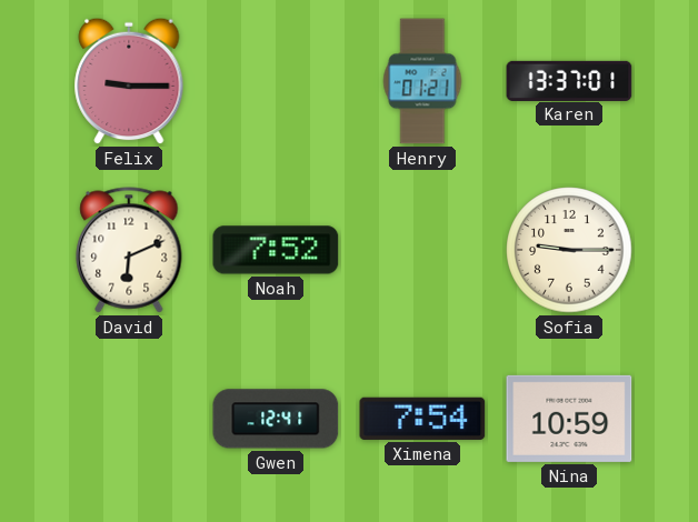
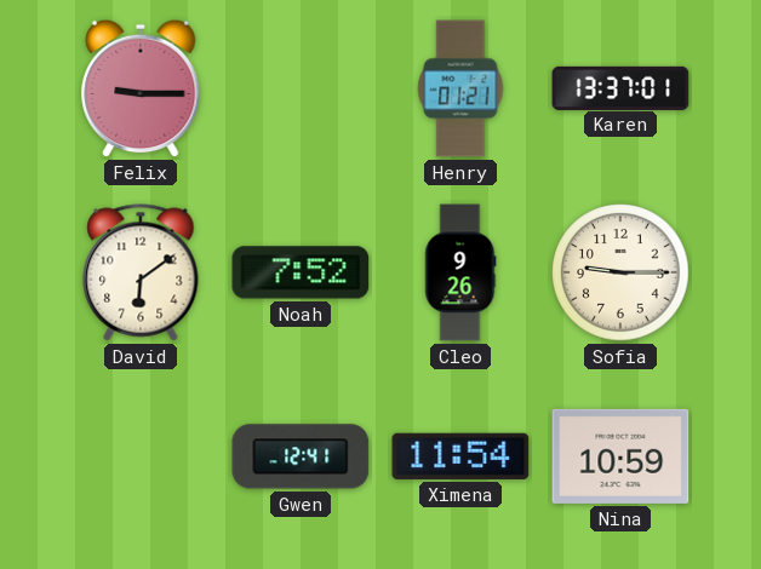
David: 6:11 -> 6:09
Cleo: none -> 9:26
Ximena: 7:54 -> 11:54
